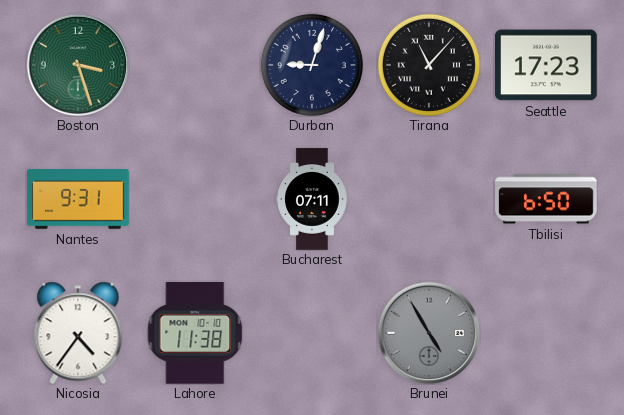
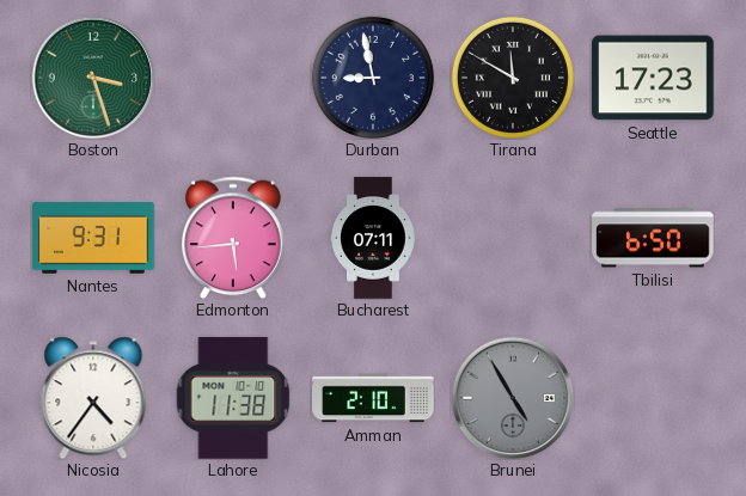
Durban: 9:03 -> 8:58
Tirana: 11:07 -> 11:50
Edmonton: none -> 5:44
Amman: none -> 2:10
